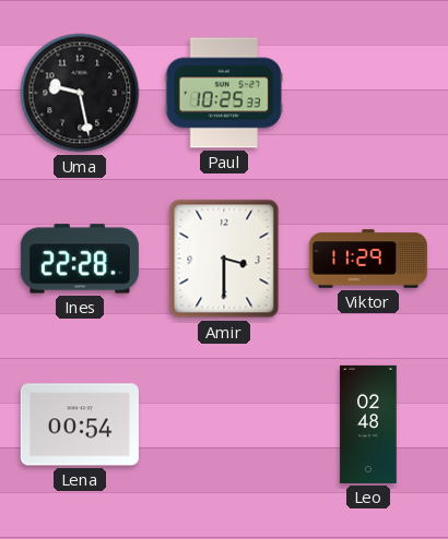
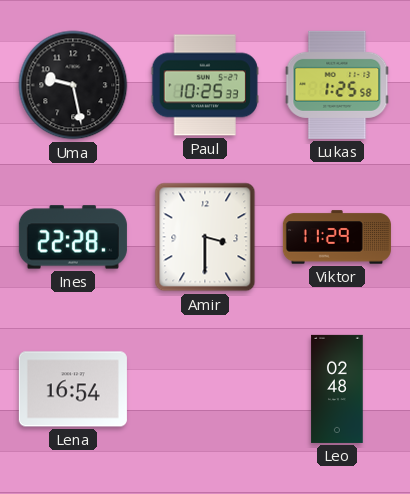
Lukas: none -> 1:25
Lena: 00:54 -> 16:54
